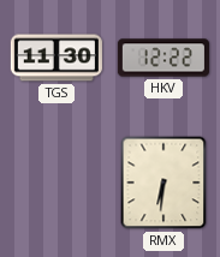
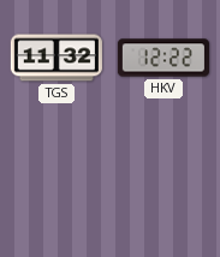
TGS: 11:30 -> 11:32
RMX: 6:31 -> none
